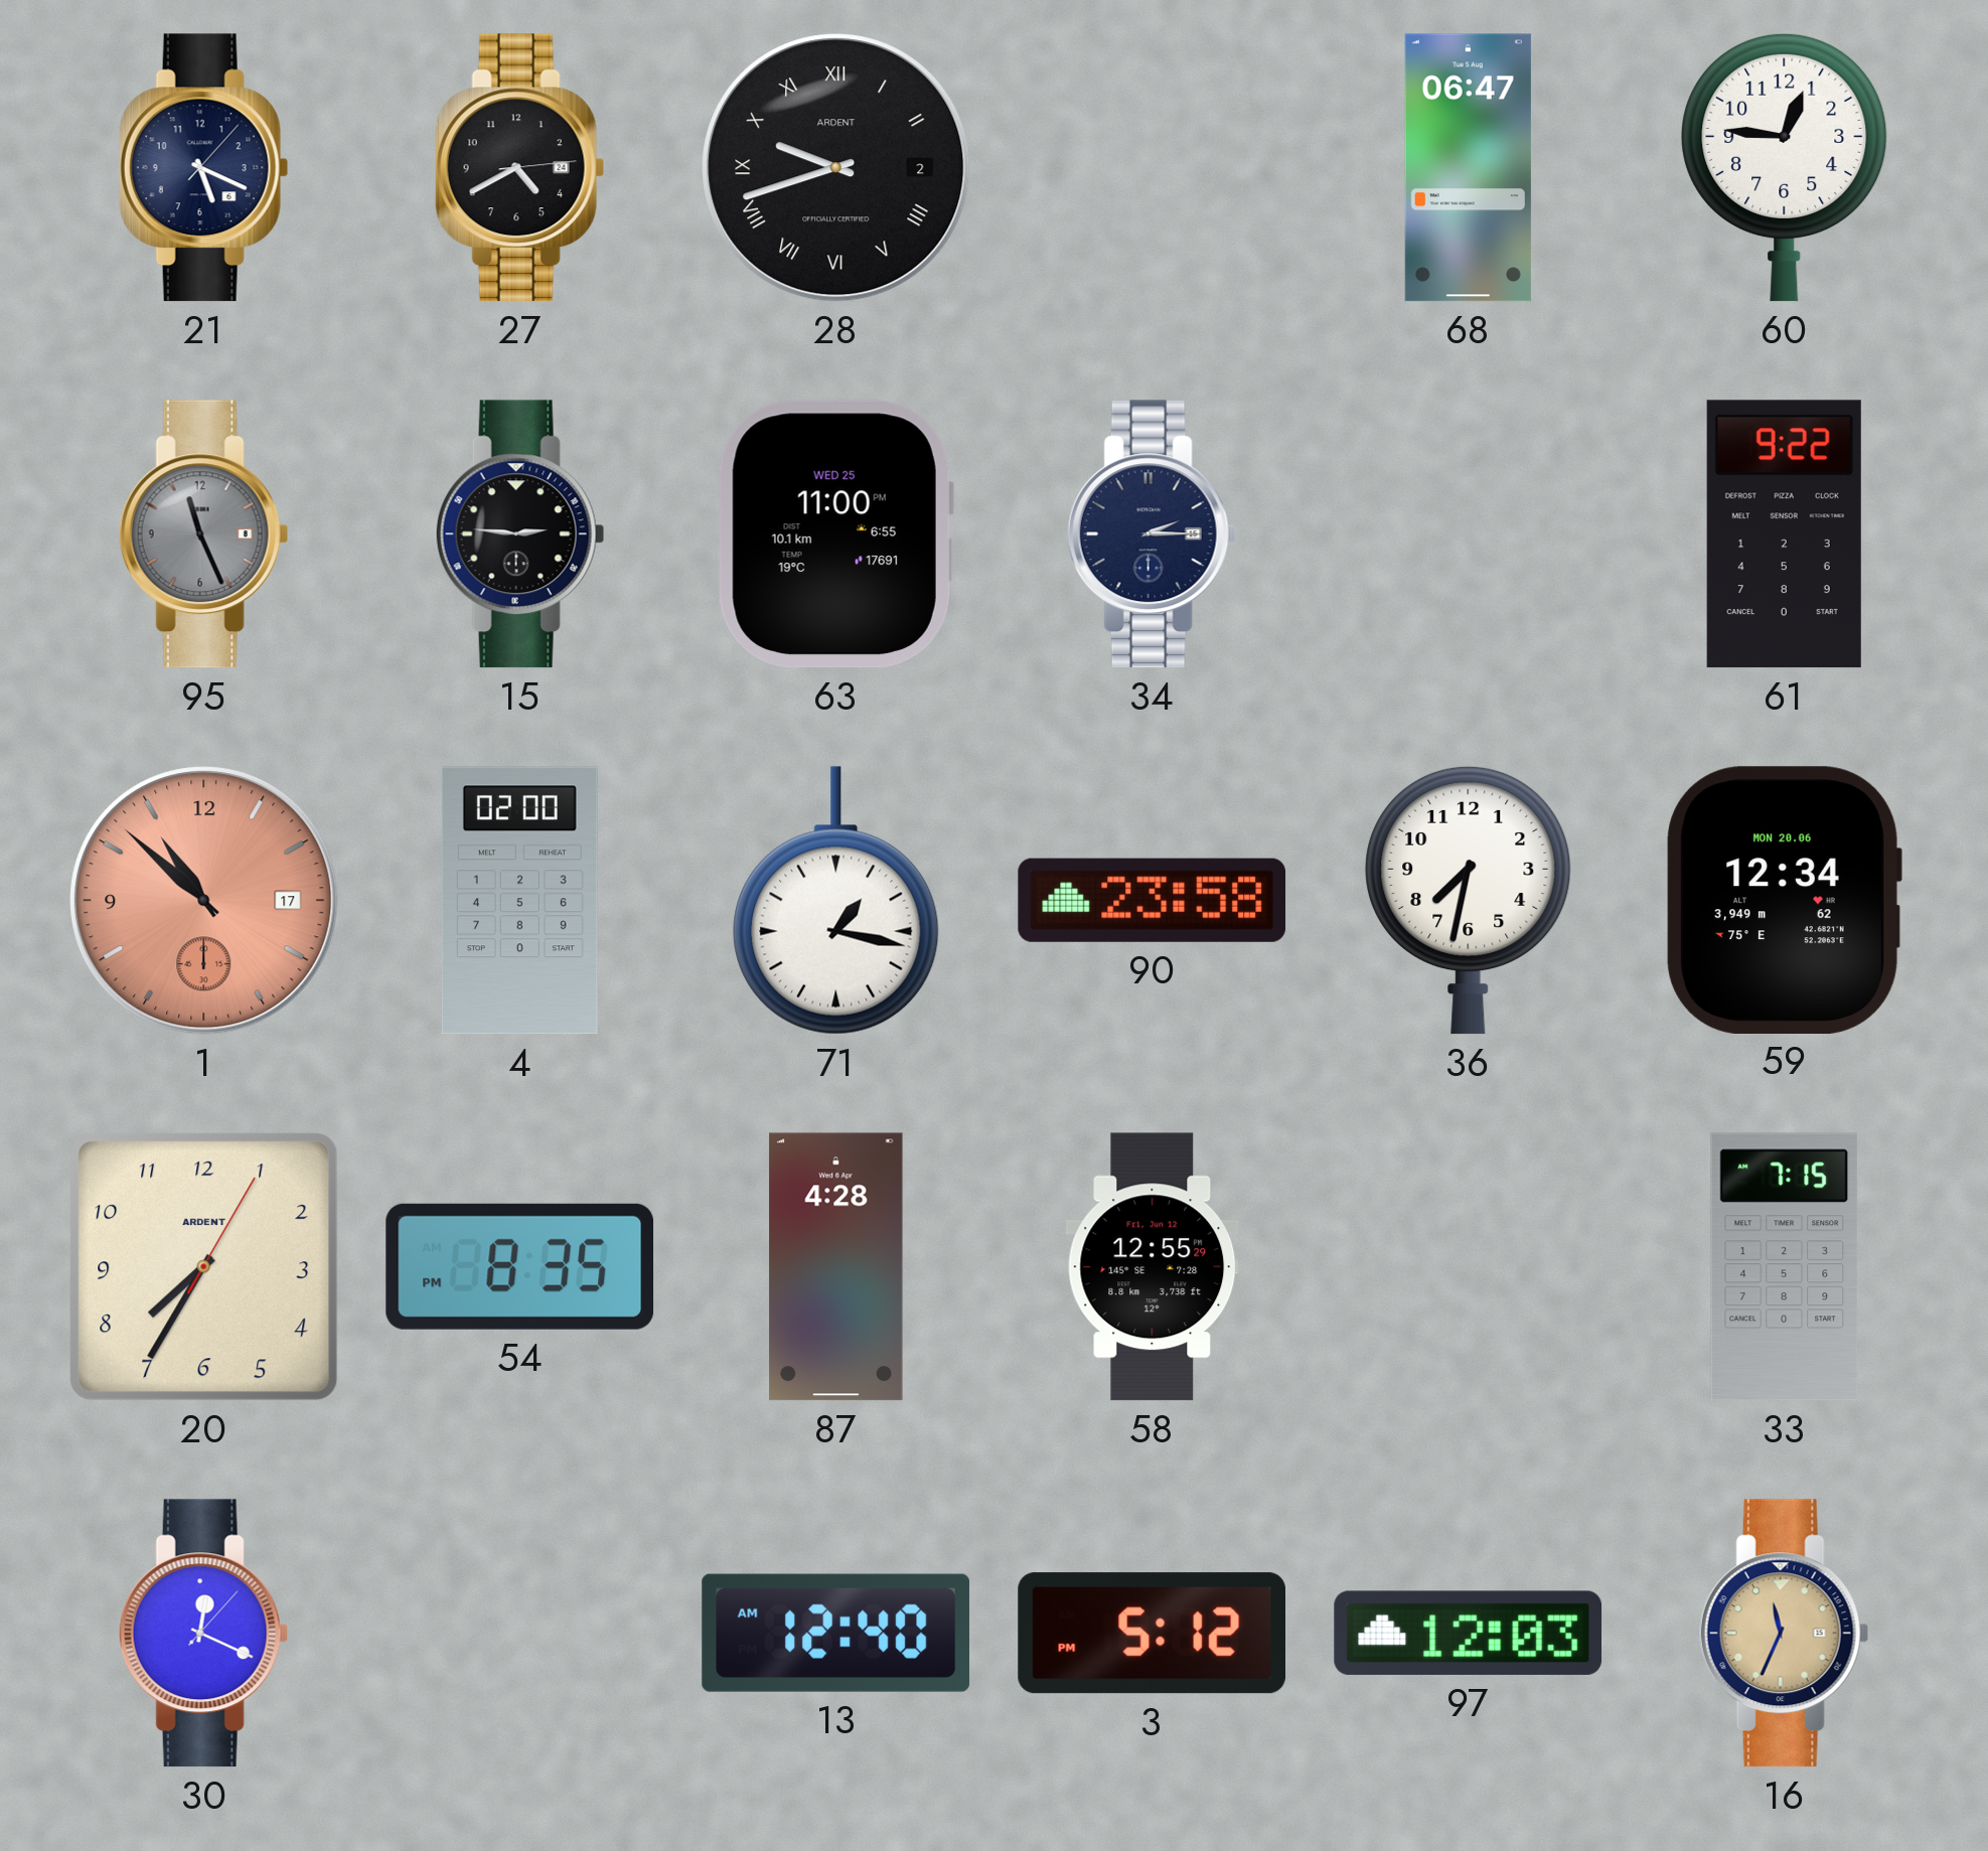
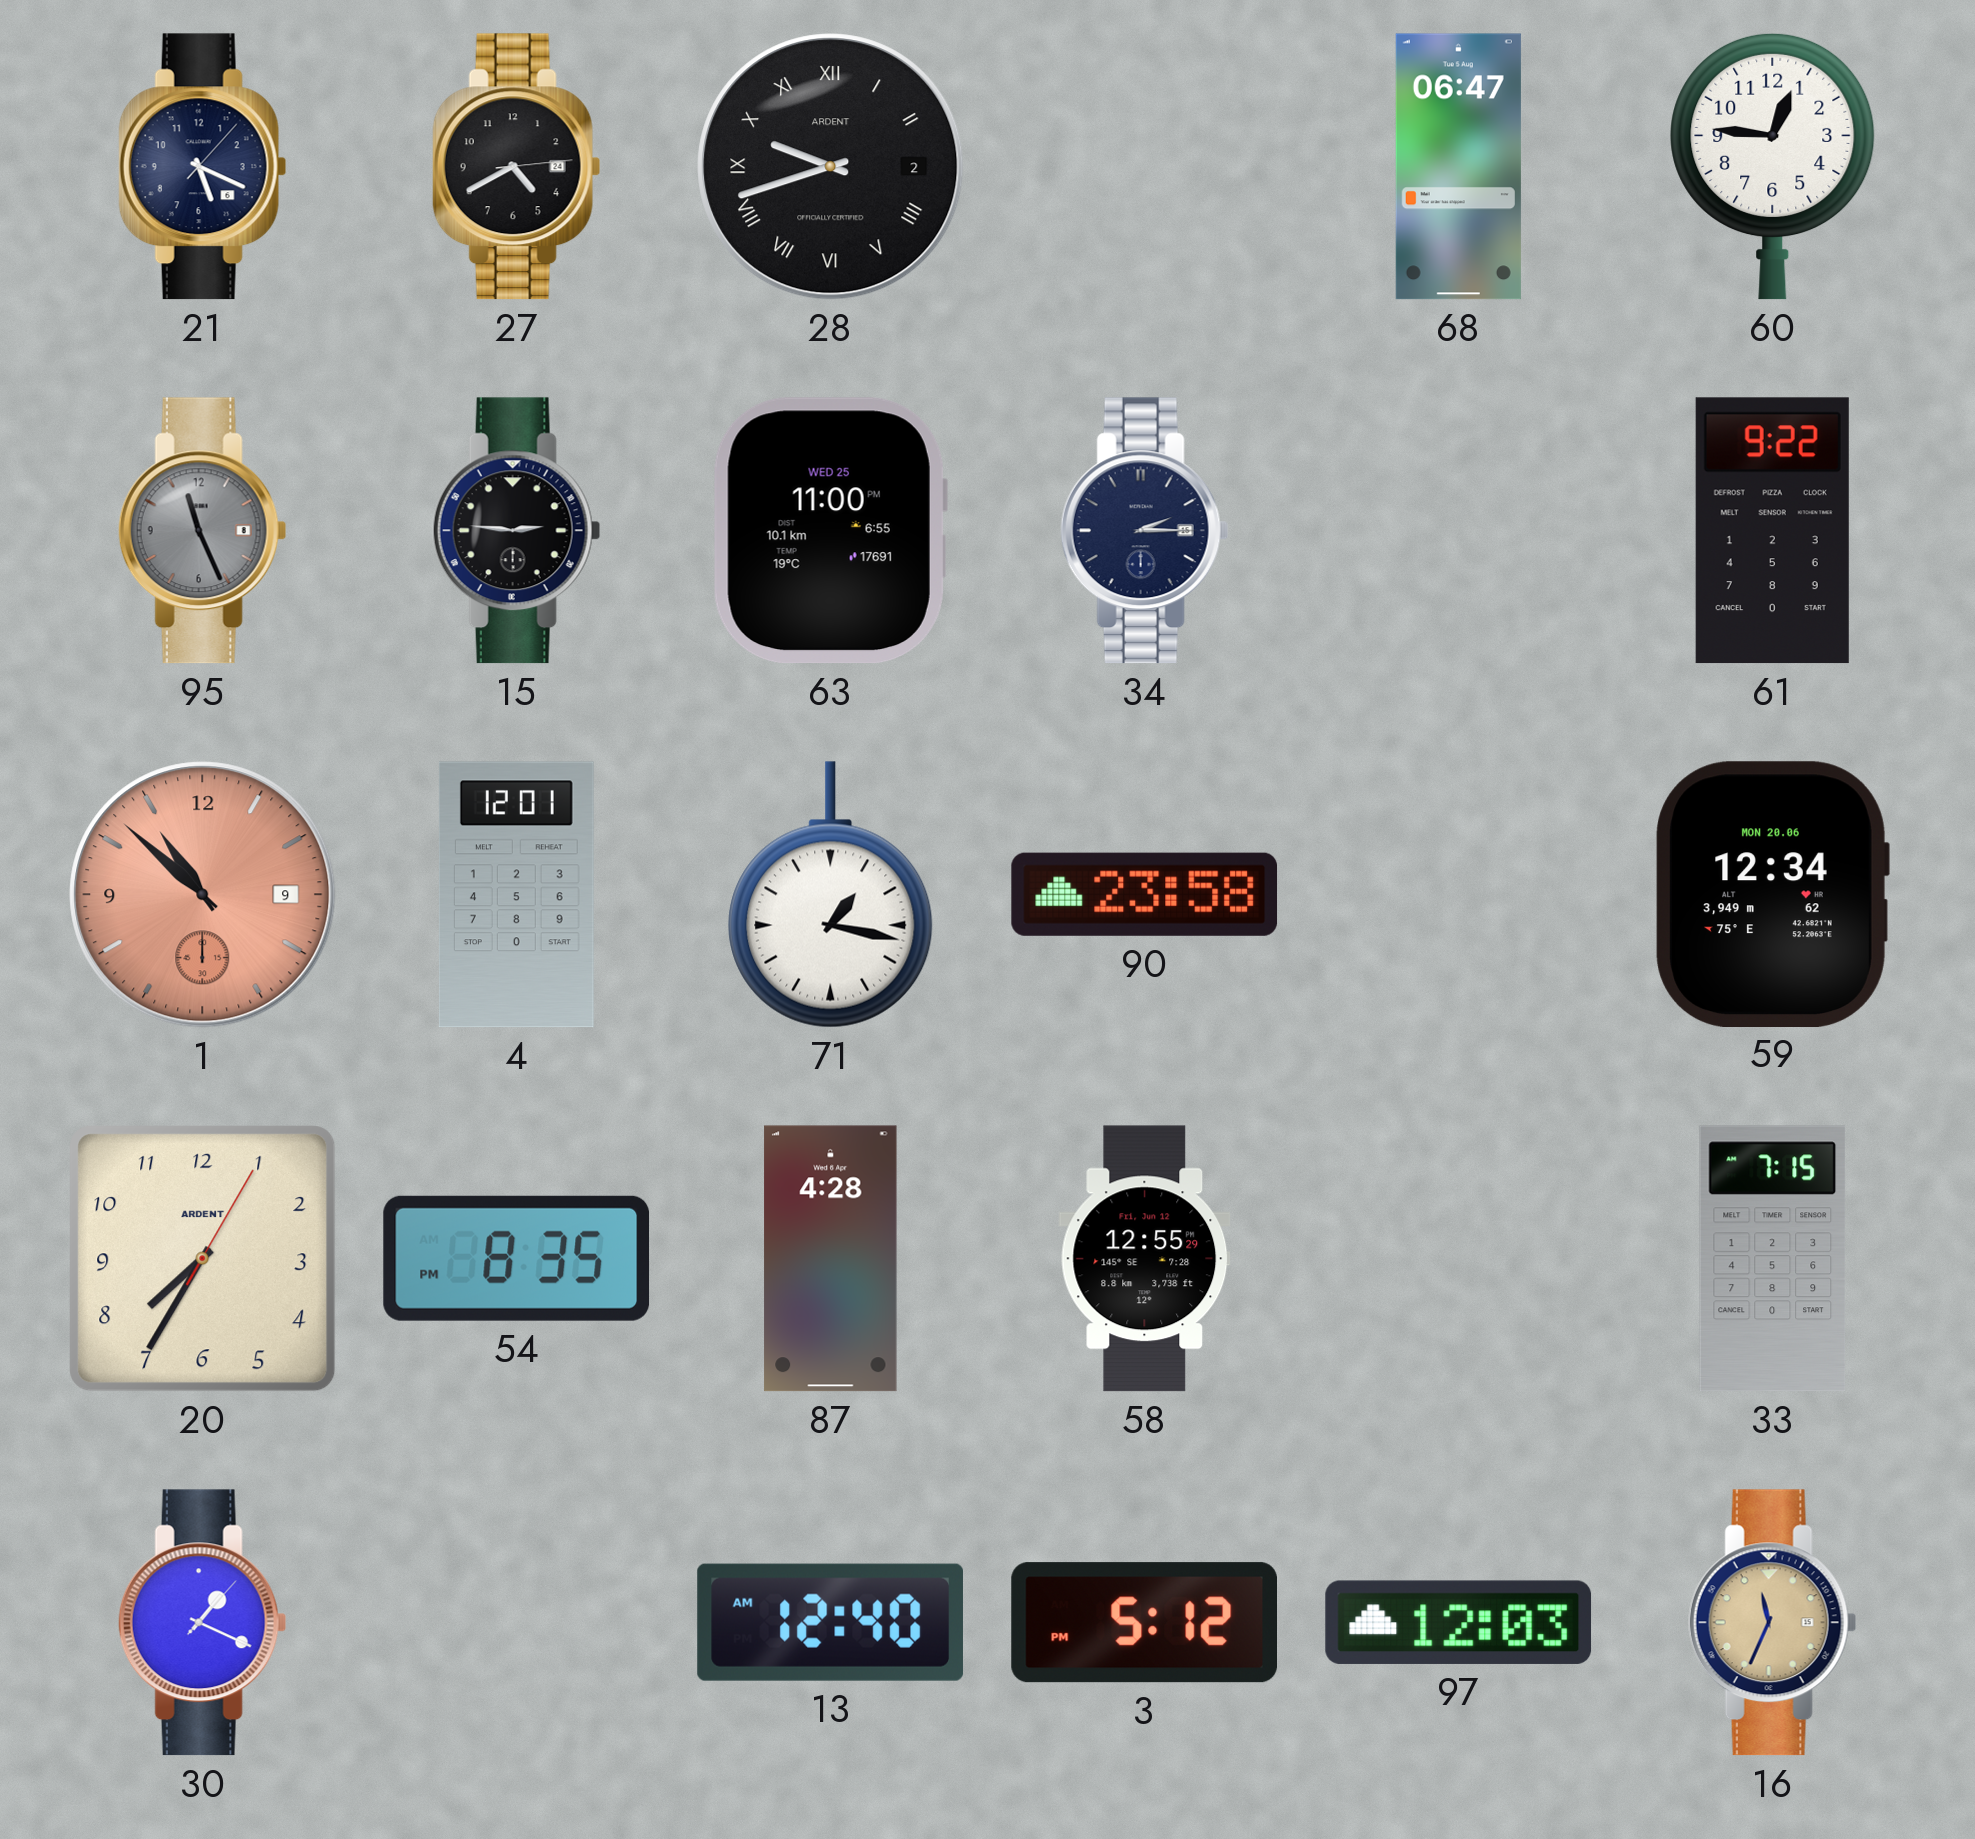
1 date: 17 -> 9
4: 02:00 -> 12:01
36: 7:32 -> none
30: 12:19 -> 1:19
